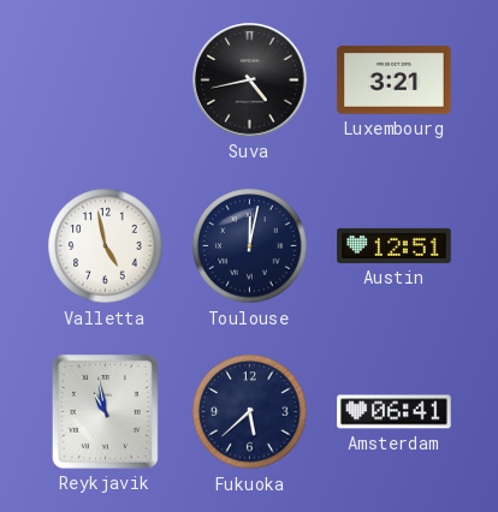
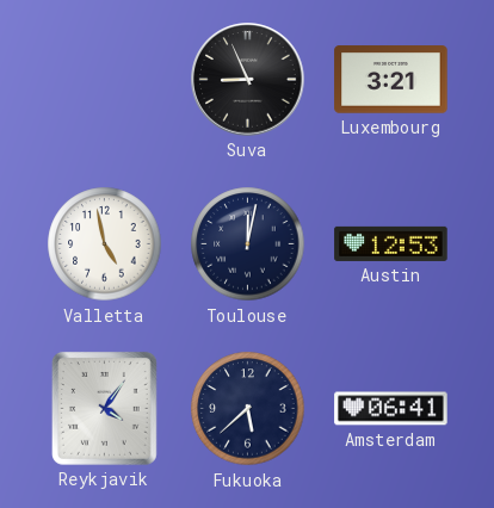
Suva: 4:43 -> 8:56
Austin: 12:51 -> 12:53
Reykjavik: 10:58 -> 4:06
